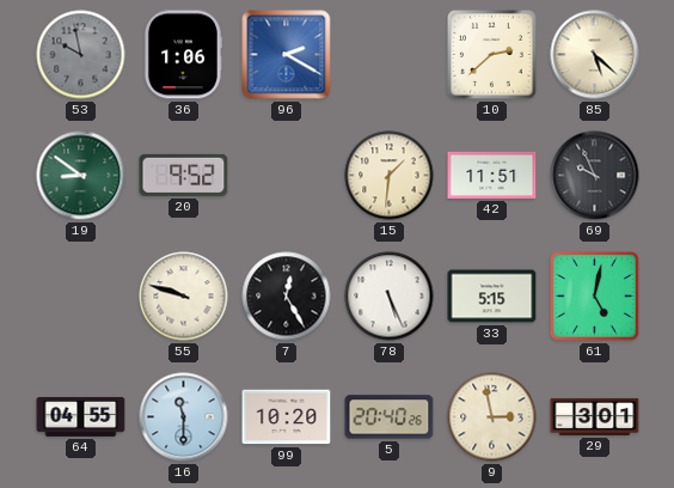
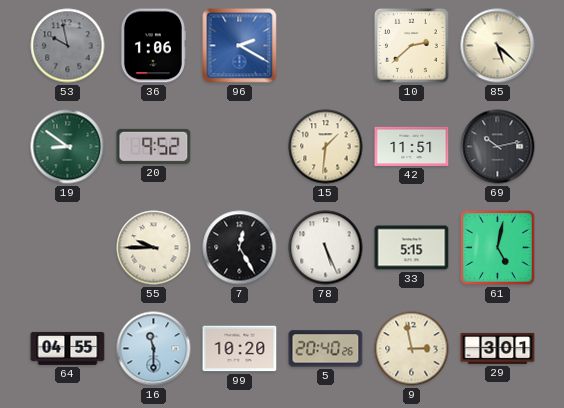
69: 9:56 -> 10:13
55: 9:48 -> 9:45
